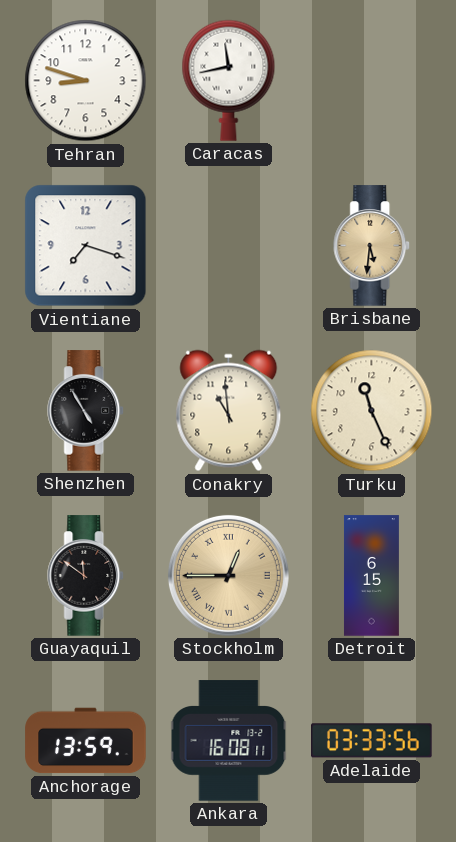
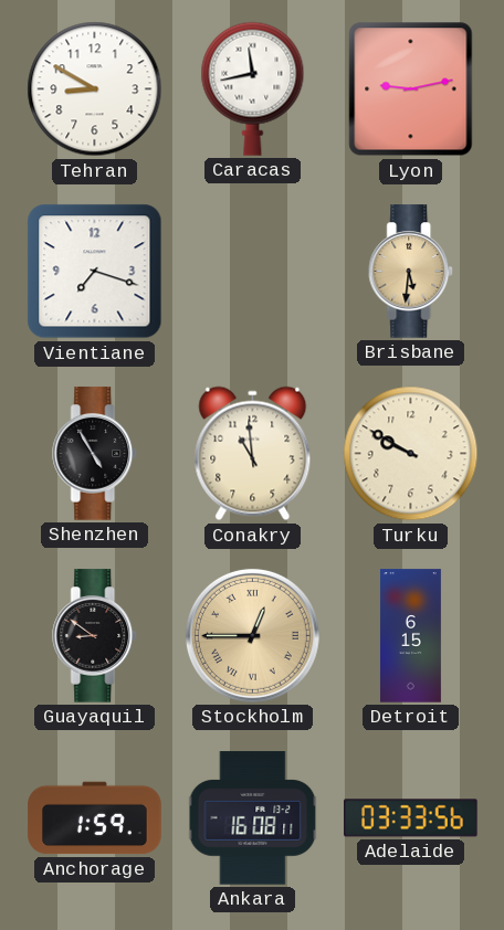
Tehran: 8:48 -> 8:50
Lyon: none -> 9:13
Turku: 11:26 -> 9:50
Guayaquil: 11:51 -> 8:51
Anchorage: 13:59 -> 1:59
